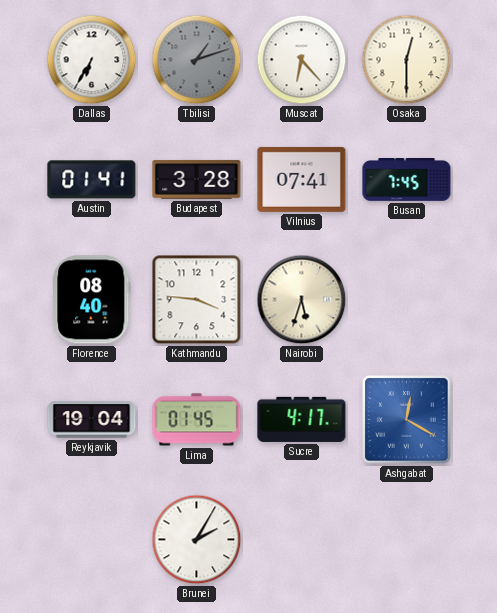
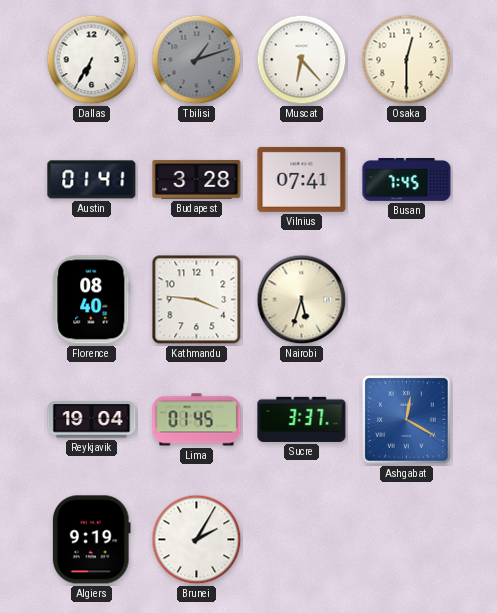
Sucre: 4:17 -> 3:37
Algiers: none -> 9:19
